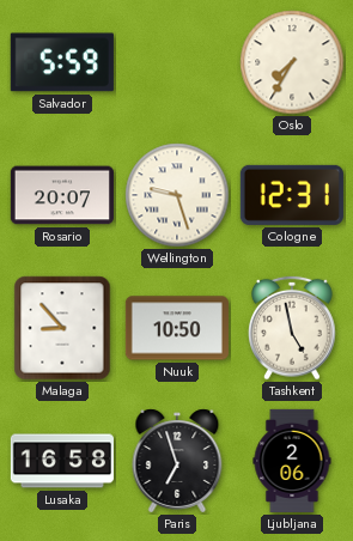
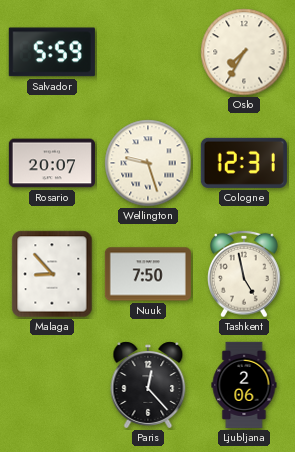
Nuuk: 10:50 -> 7:50
Lusaka: 16:58 -> none
Paris: 6:57 -> 12:23
